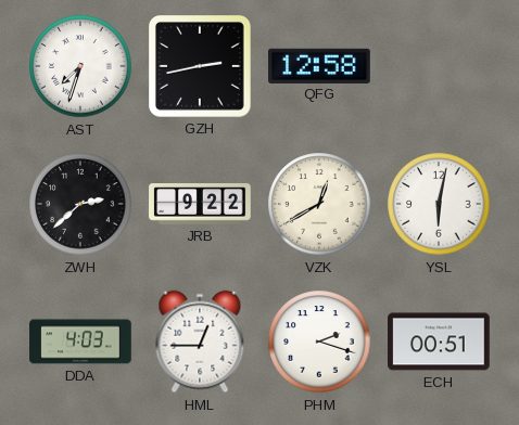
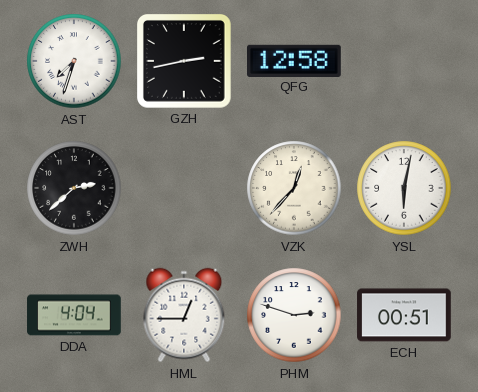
JRB: 9:22 -> none
VZK: 12:40 -> 12:37
DDA: 4:03 -> 4:04
PHM: 2:18 -> 2:48
